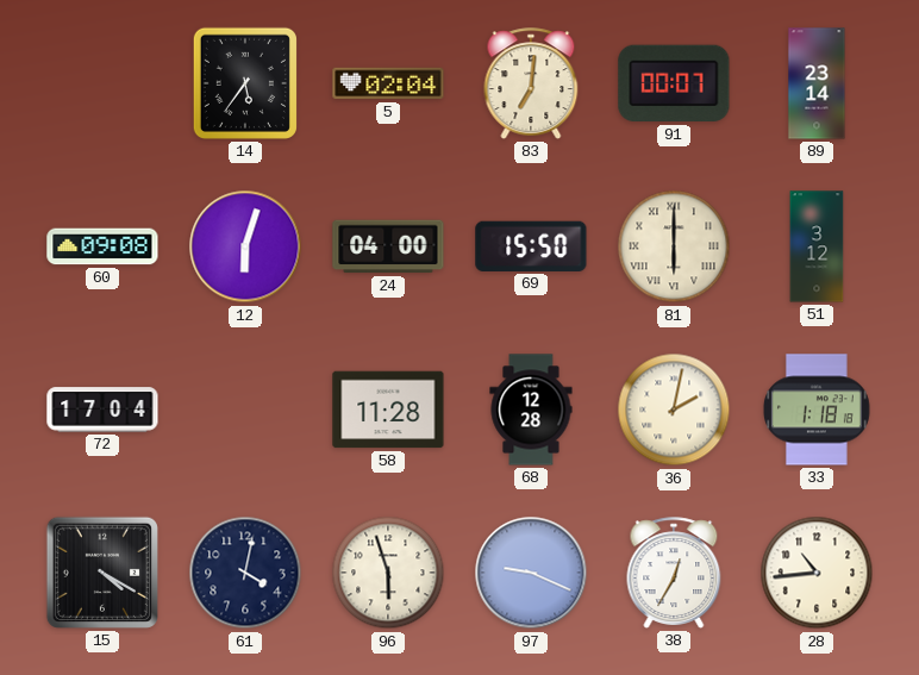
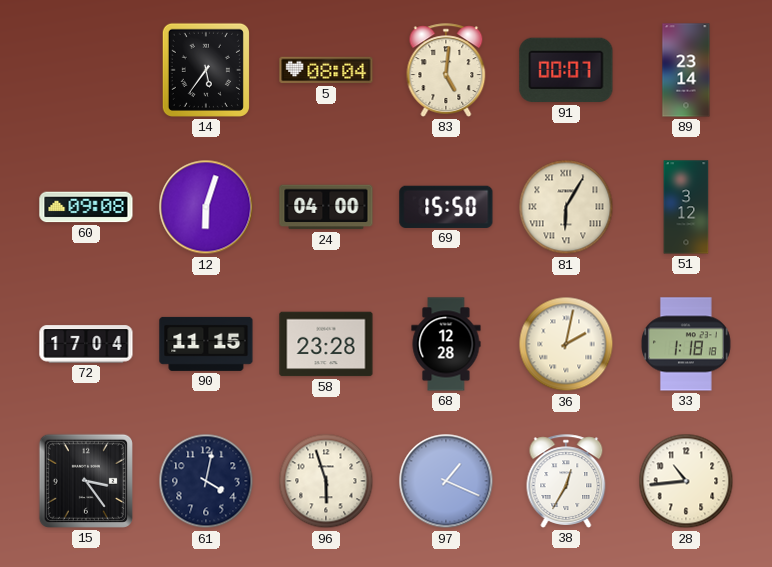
5: 02:04 -> 08:04
83: 7:01 -> 5:01
81: 6:00 -> 6:05
90: none -> 11:15
58: 11:28 -> 23:28
15: 4:20 -> 3:24
97: 9:19 -> 1:19
